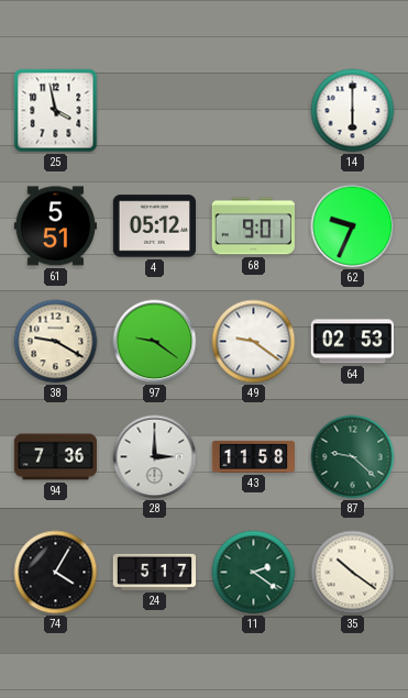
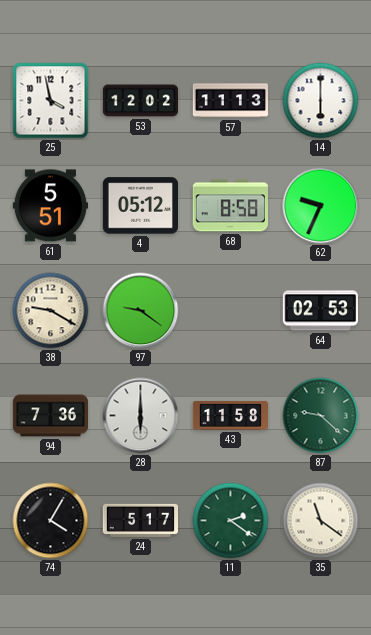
53: none -> 12:02
57: none -> 11:13
68: 9:01 -> 8:58
49: 9:21 -> none
28: 3:00 -> 6:00
35: 10:21 -> 11:21
